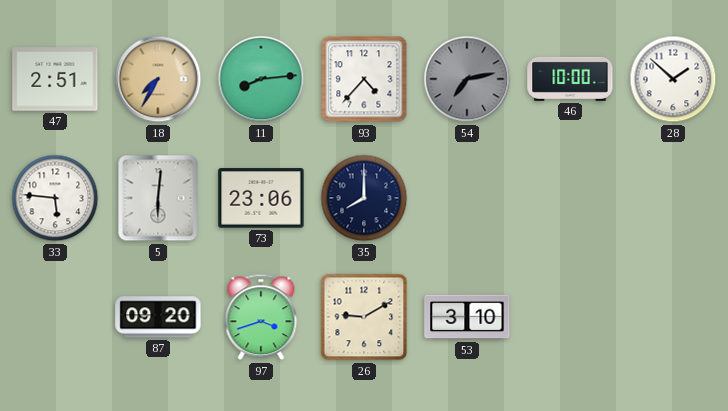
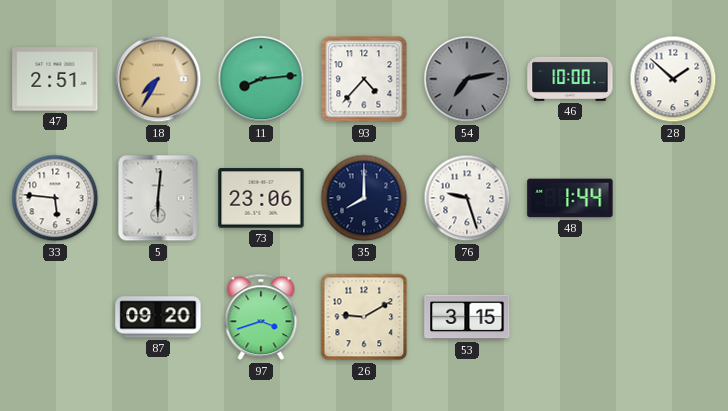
76: none -> 9:27
48: none -> 1:44
53: 3:10 -> 3:15
